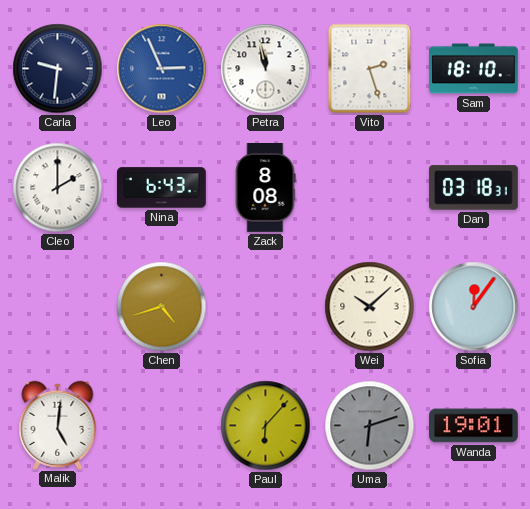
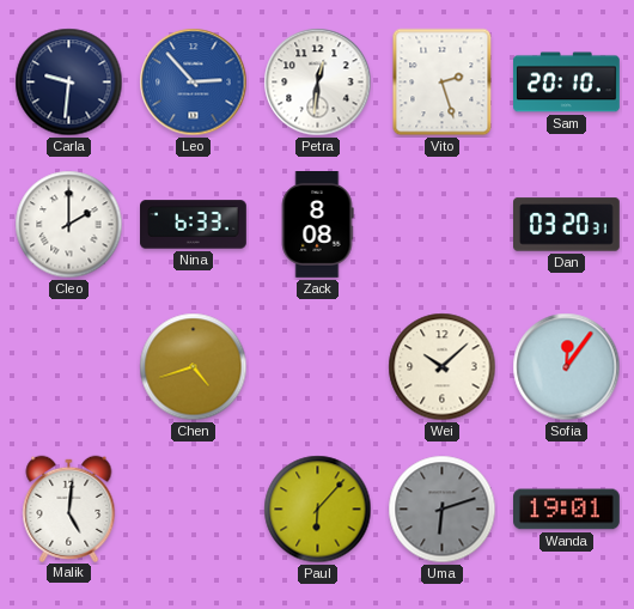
Leo: 2:56 -> 2:53
Petra: 11:58 -> 12:31
Sam: 18:10 -> 20:10
Nina: 6:43 -> 6:33
Dan: 03:18 -> 03:20
